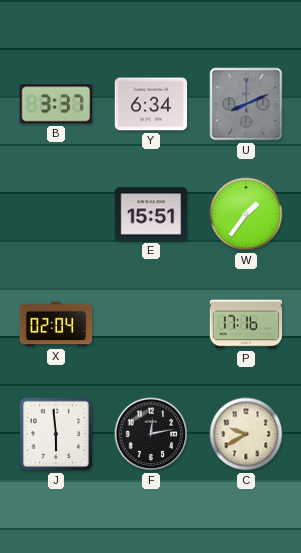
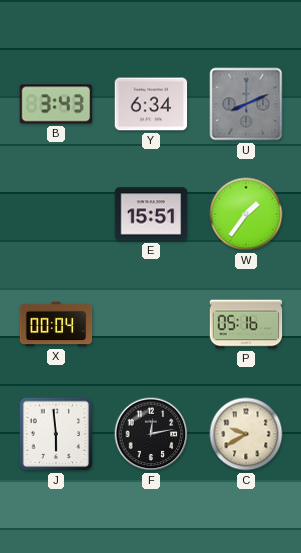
B: 3:37 -> 3:43
X: 02:04 -> 00:04
P: 17:16 -> 05:16
